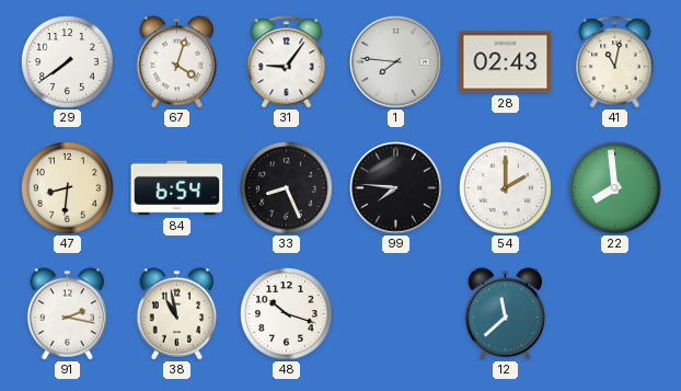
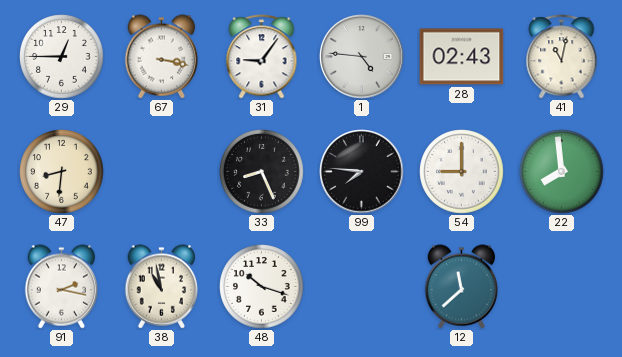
29: 7:39 -> 12:45
67: 4:03 -> 3:17
1: 7:46 -> 4:46
84: 6:54 -> none
54: 2:00 -> 9:00
